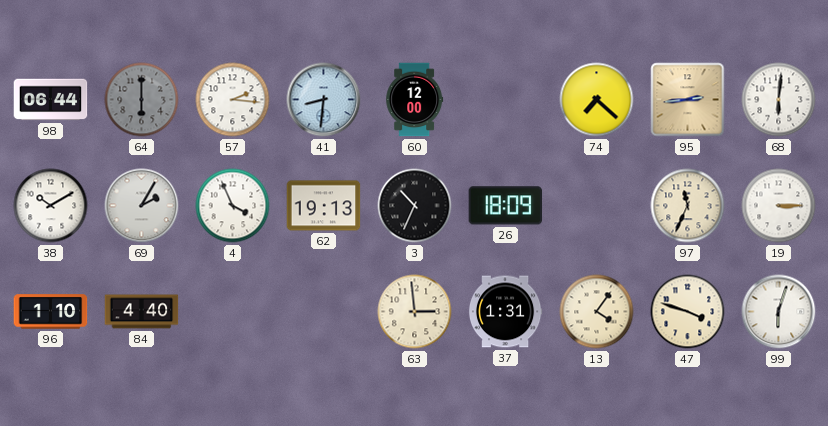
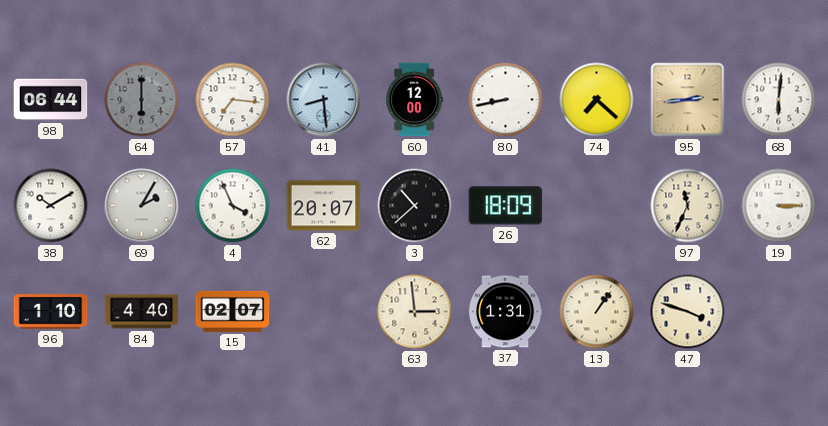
57: 2:16 -> 7:16
41: 8:31 -> 8:29
80: none -> 8:43
62: 19:13 -> 20:07
3: 10:34 -> 10:38
15: none -> 02:07
13: 4:06 -> 1:06
99: 6:03 -> none
